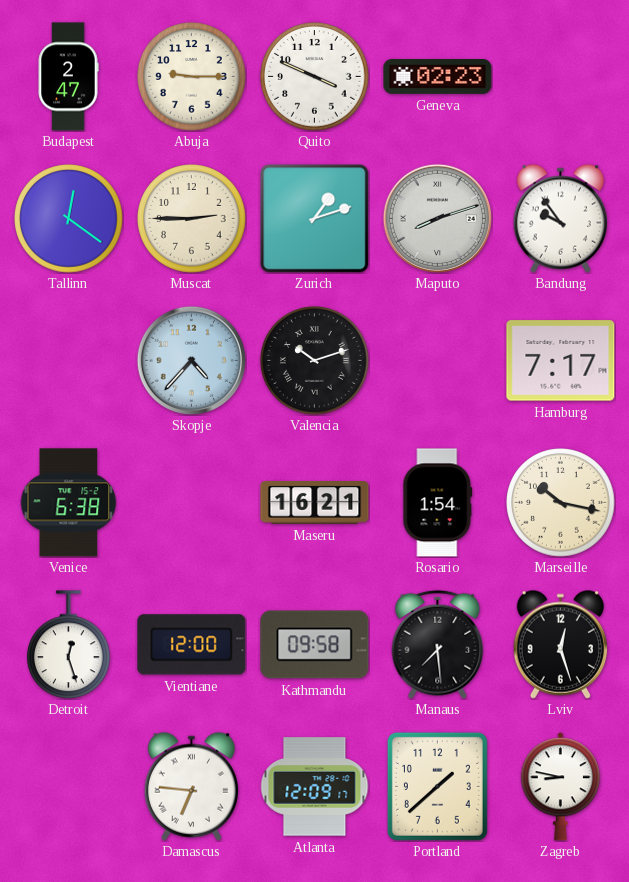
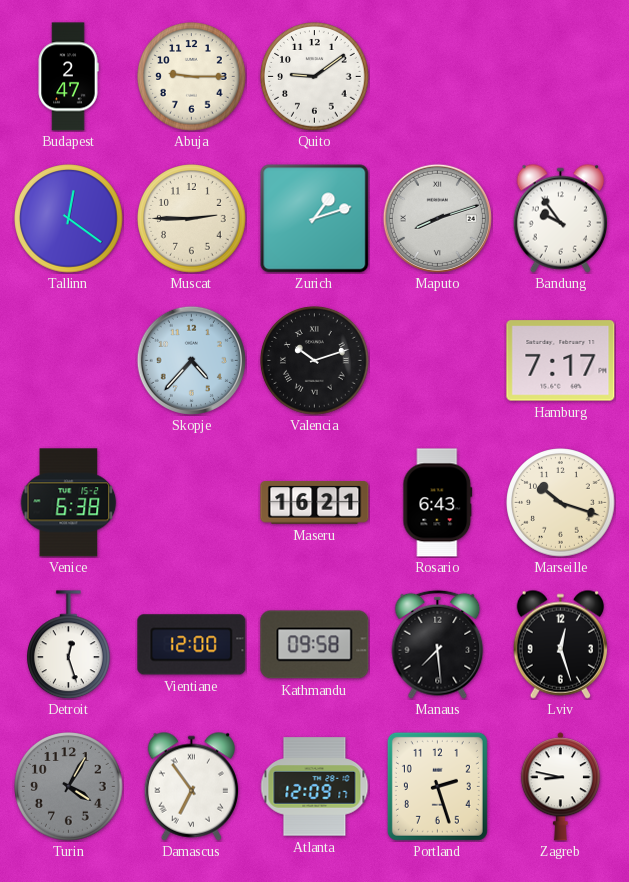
Quito: 3:49 -> 9:09
Geneva: 02:23 -> none
Rosario: 1:54 -> 6:43
Marseille: 10:17 -> 10:18
Turin: none -> 4:05
Damascus: 6:46 -> 6:54
Portland: 1:38 -> 2:27
